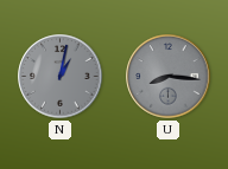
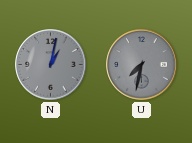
U: 8:16 -> 7:32
